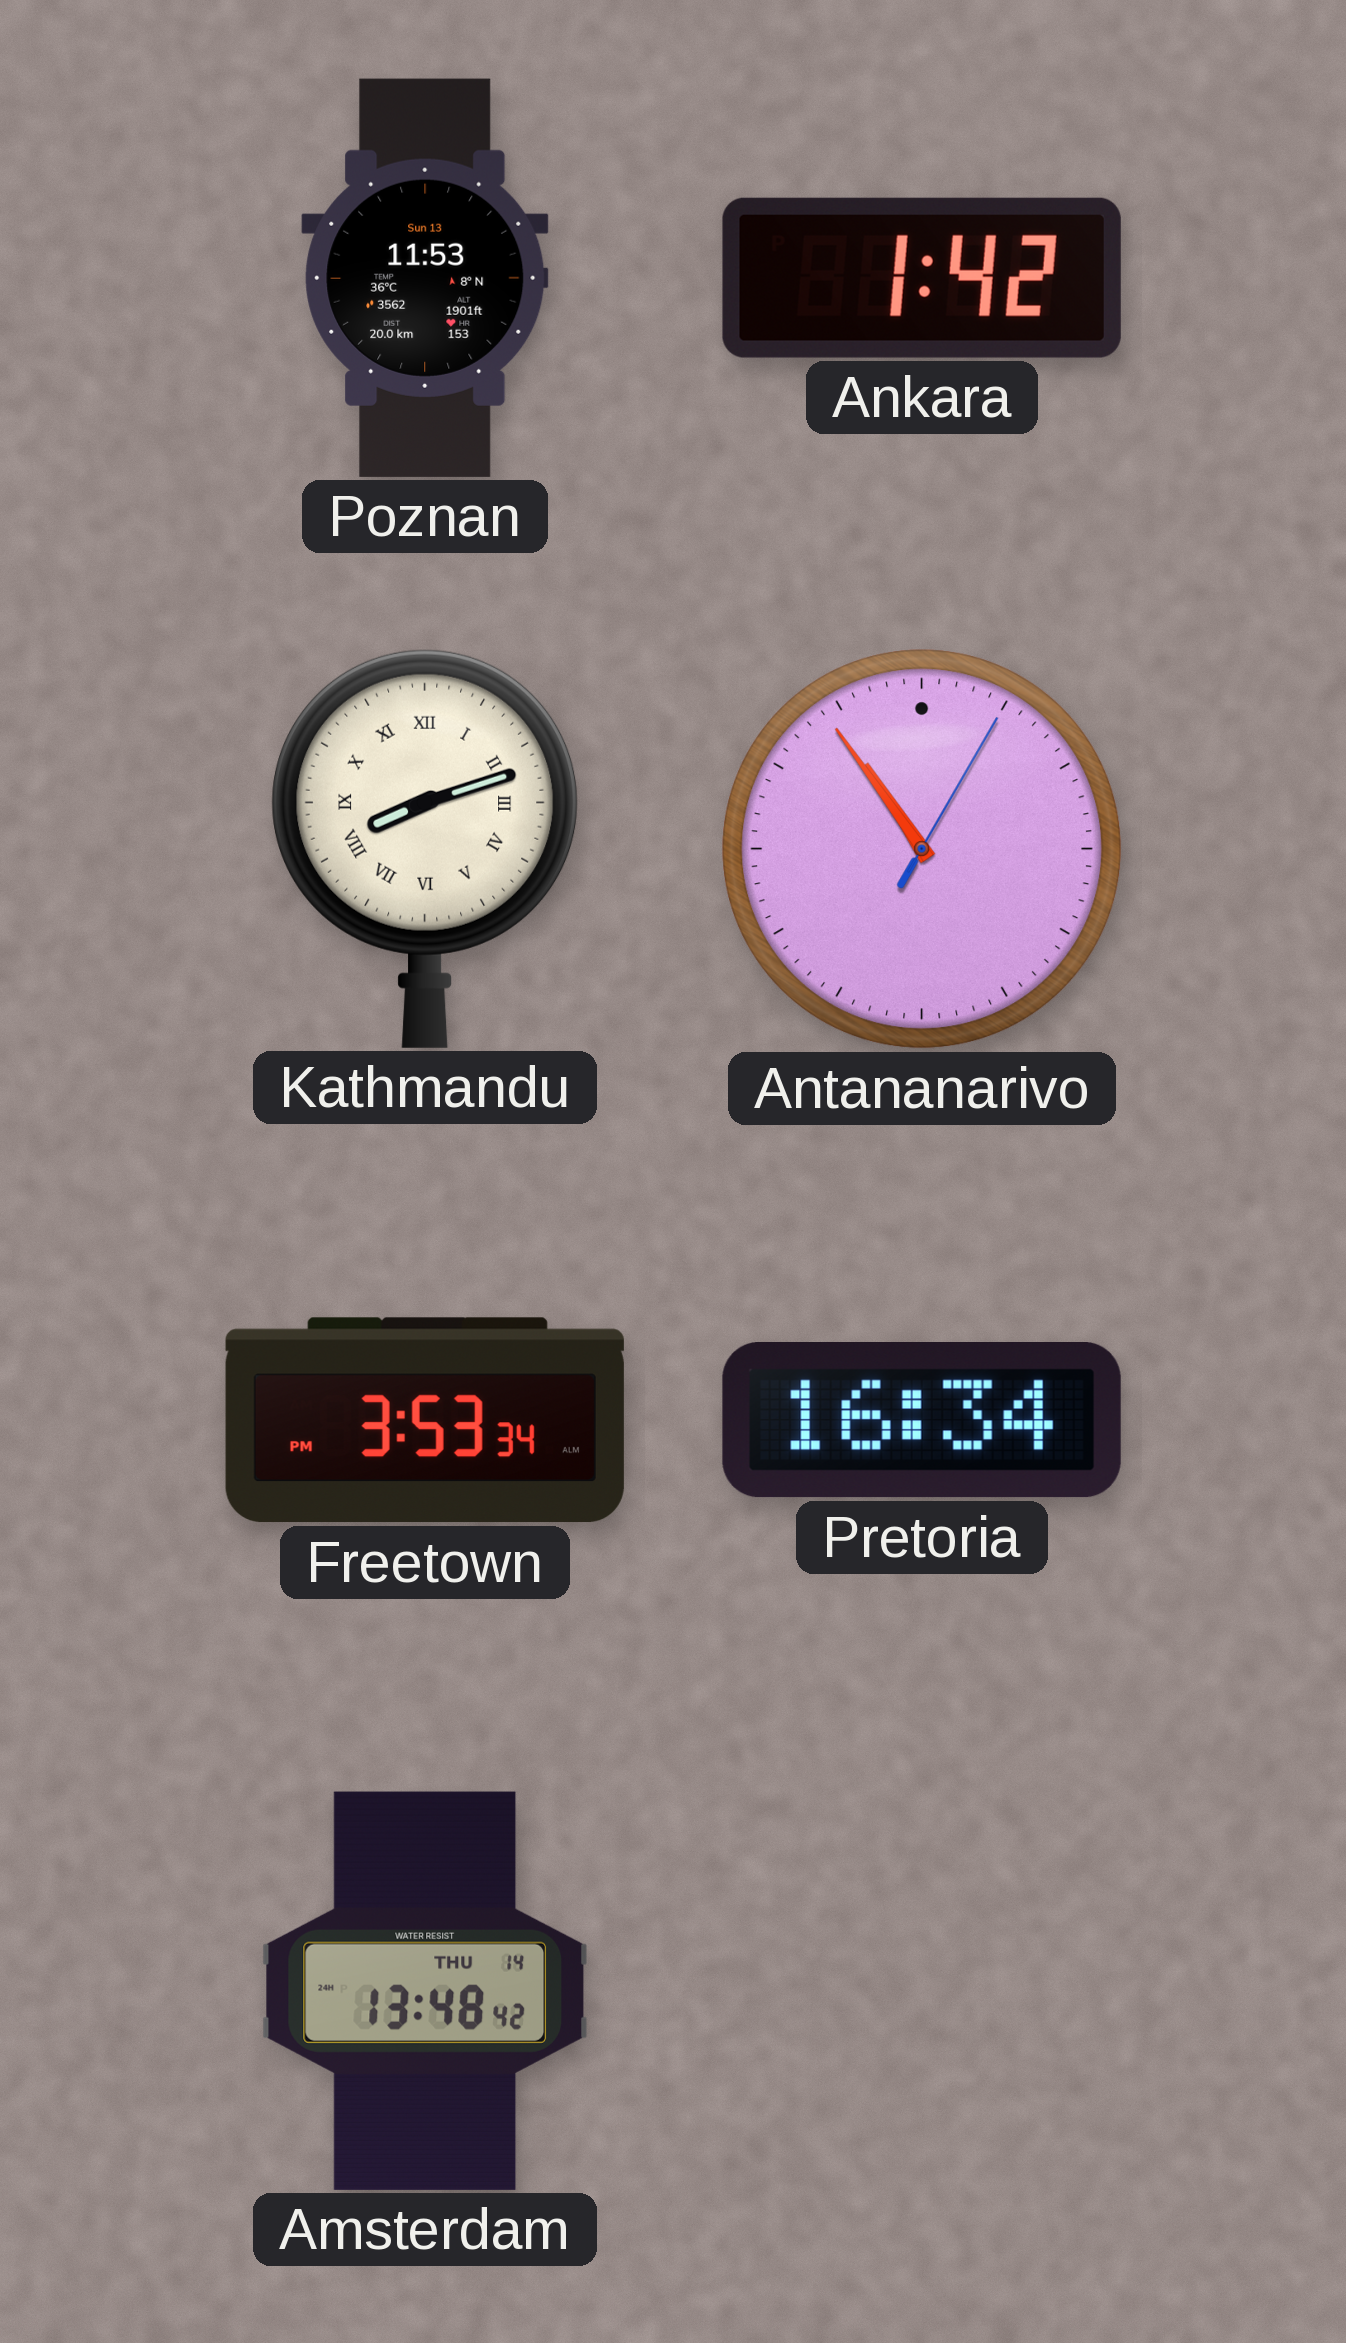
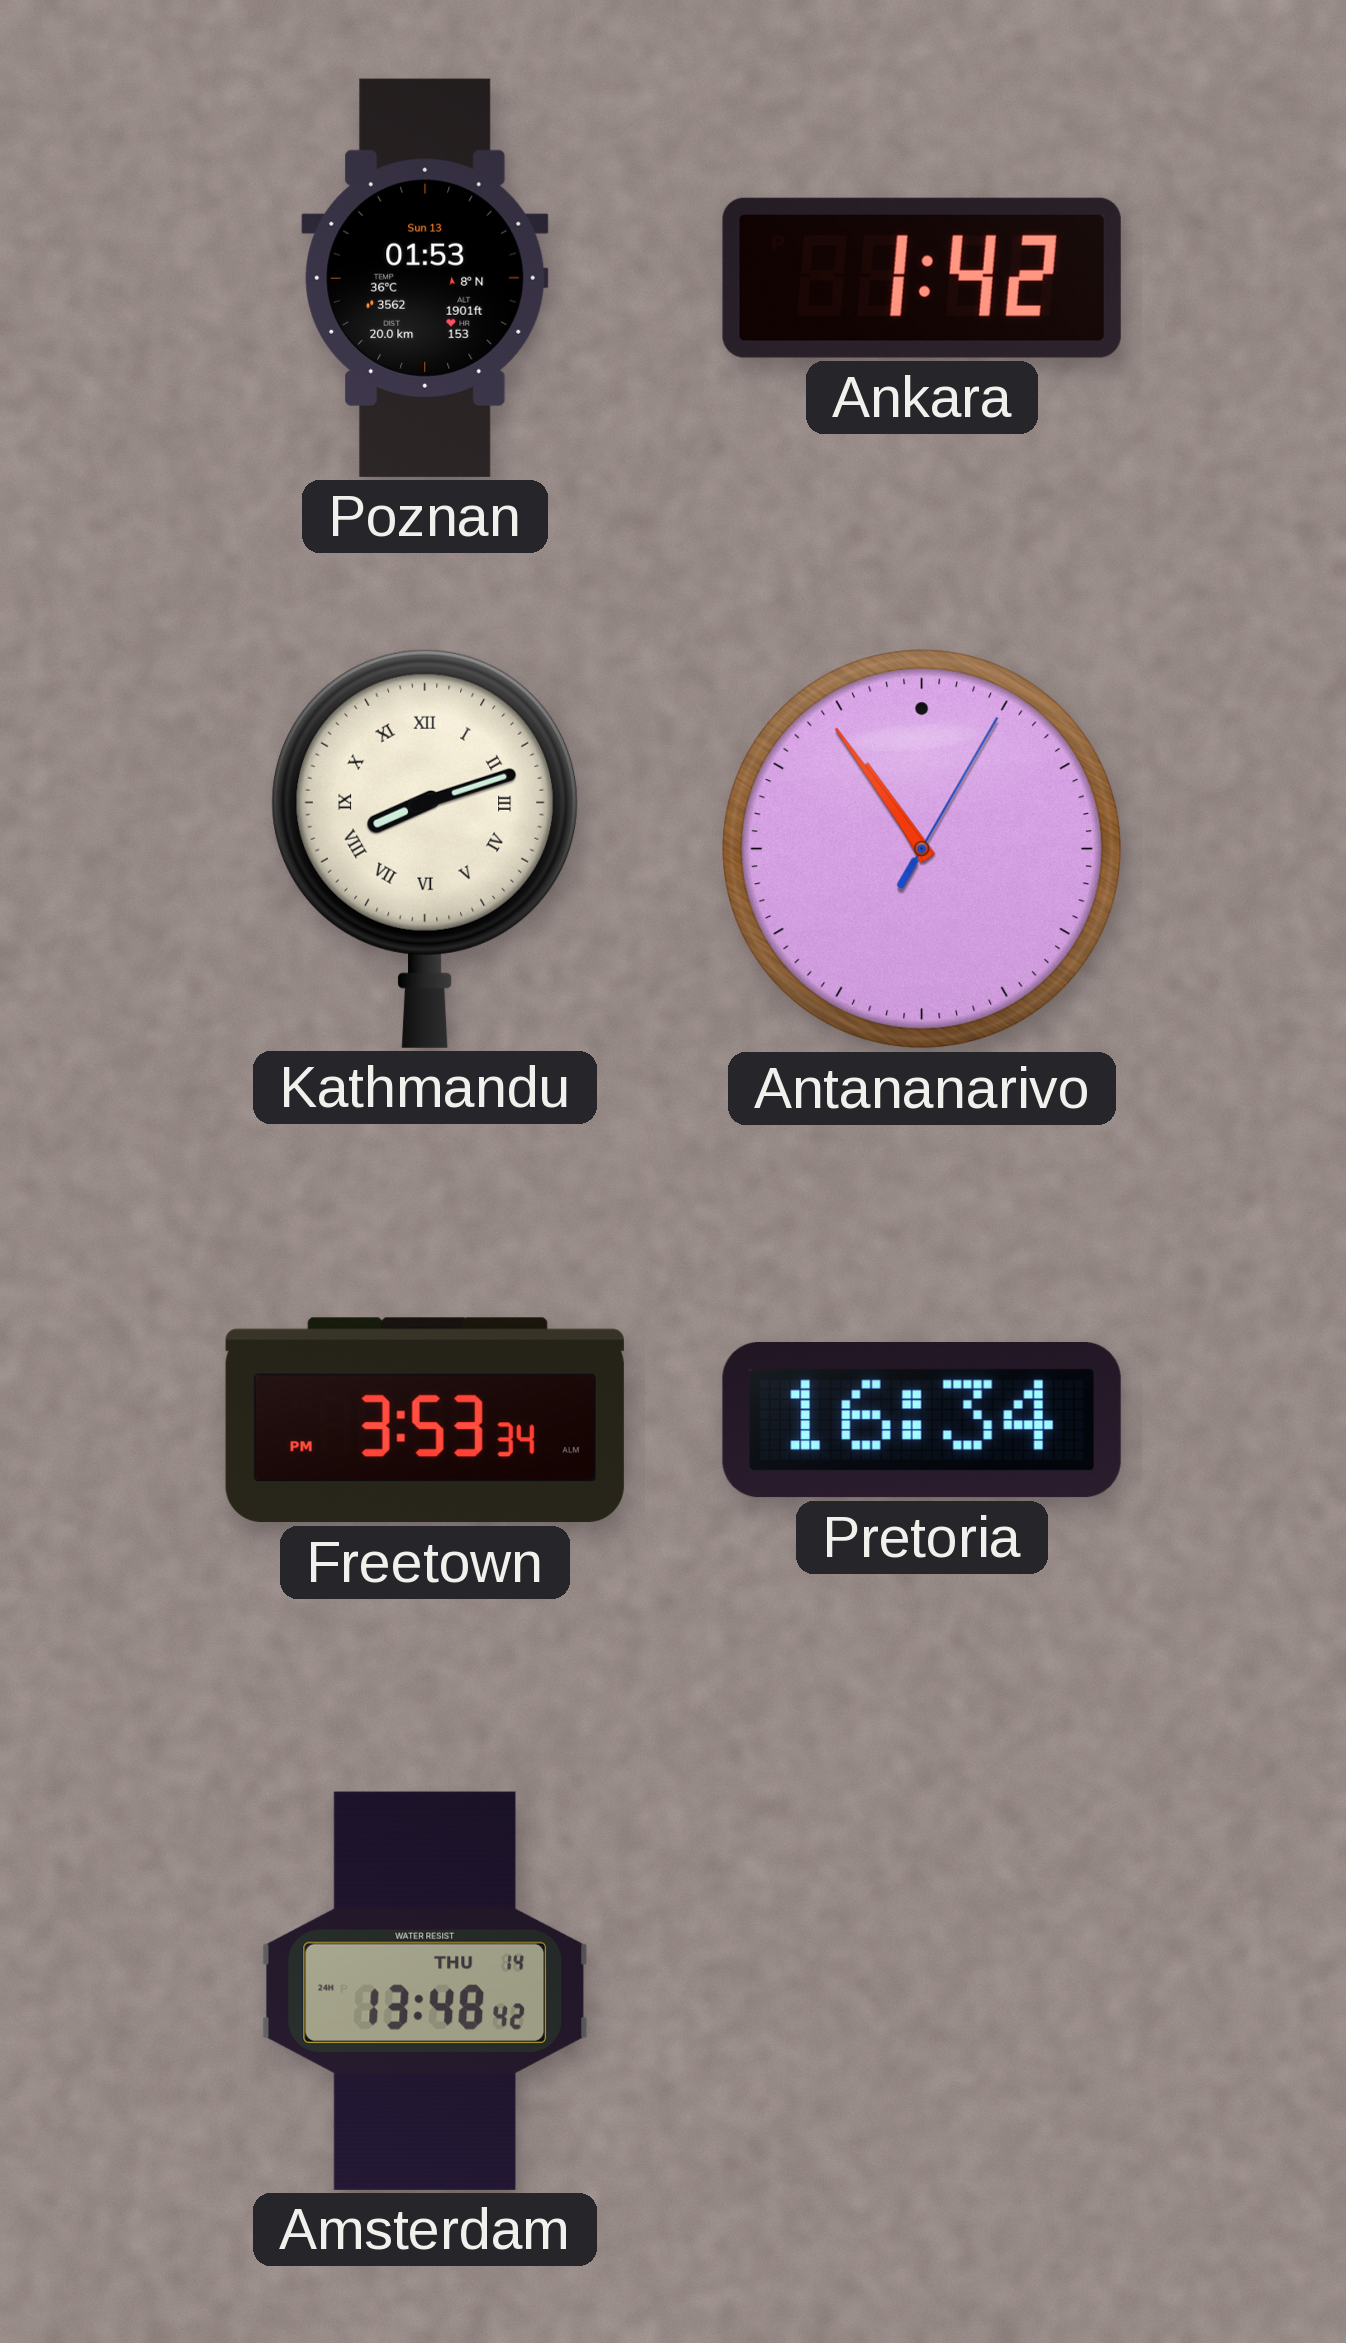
Poznan: 11:53 -> 01:53
